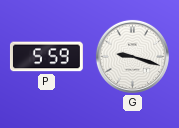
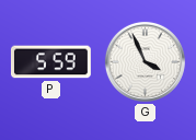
G: 9:18 -> 3:56
